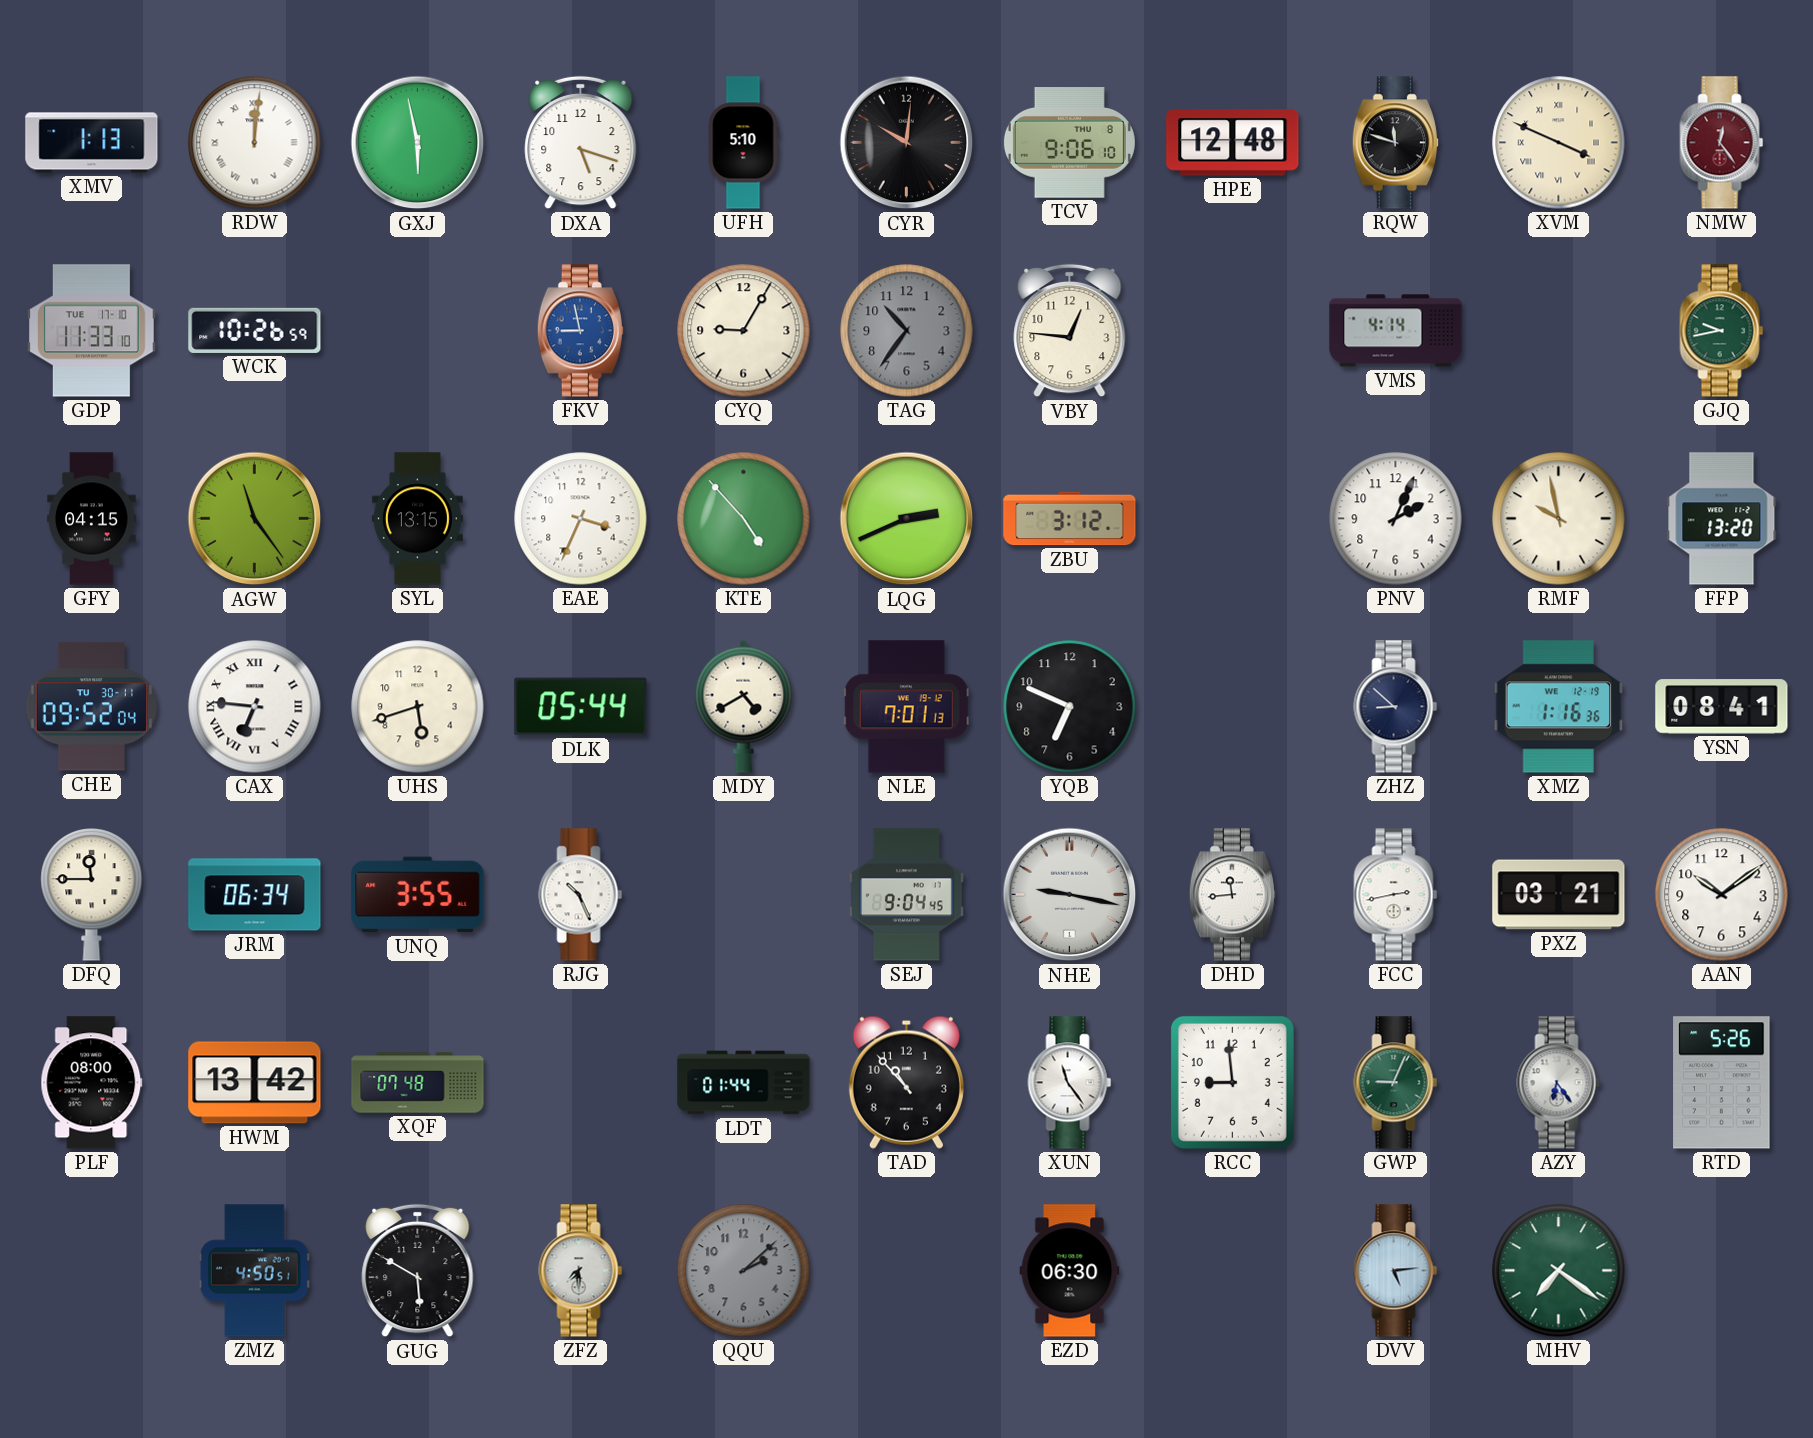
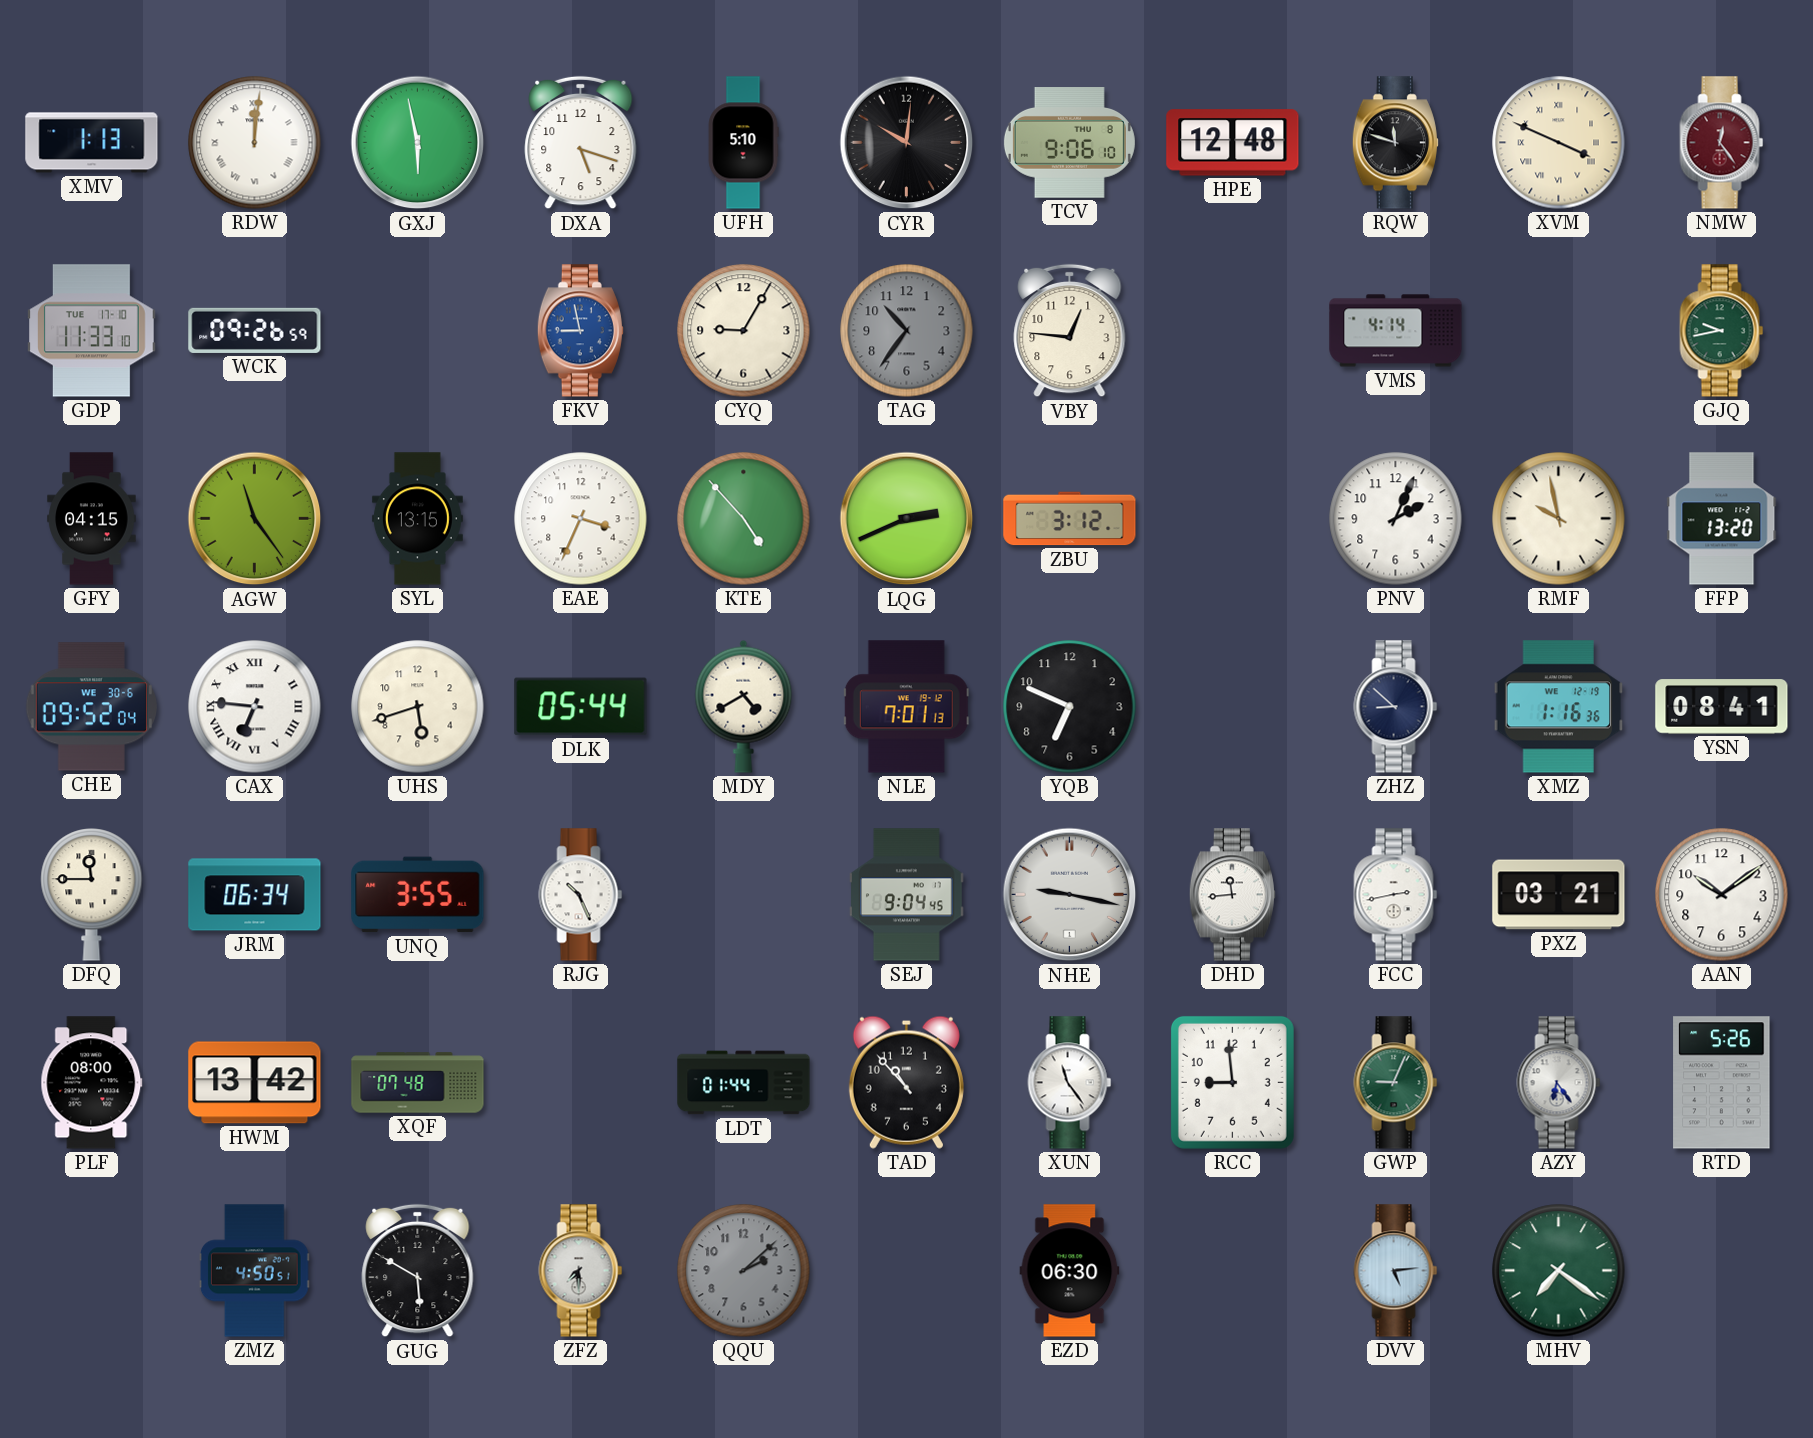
WCK: 10:26 -> 09:26
CHE date: TU 30-11 -> WE 30-6
